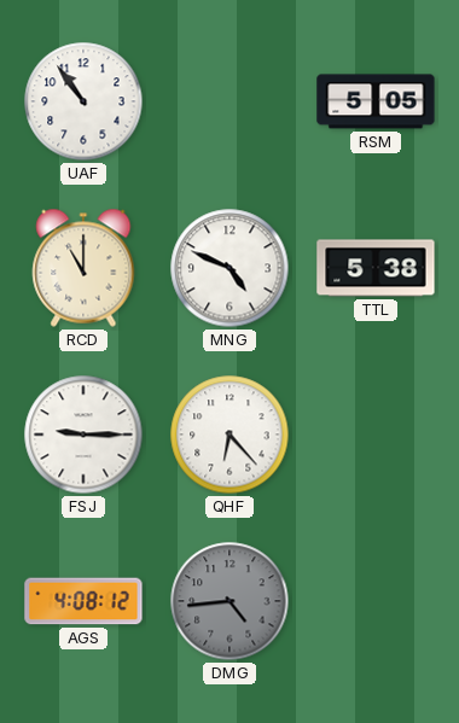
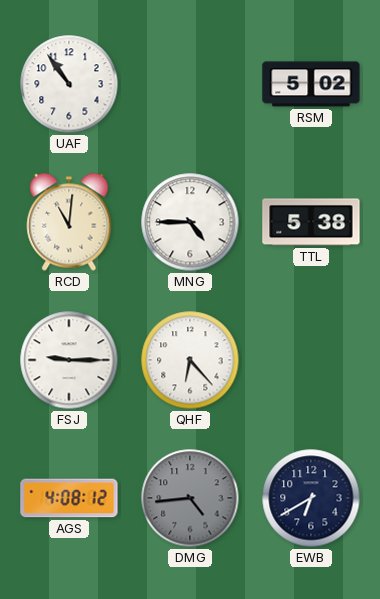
RSM: 5:05 -> 5:02
RCD: 11:00 -> 11:01
MNG: 4:49 -> 4:45
EWB: none -> 6:40
